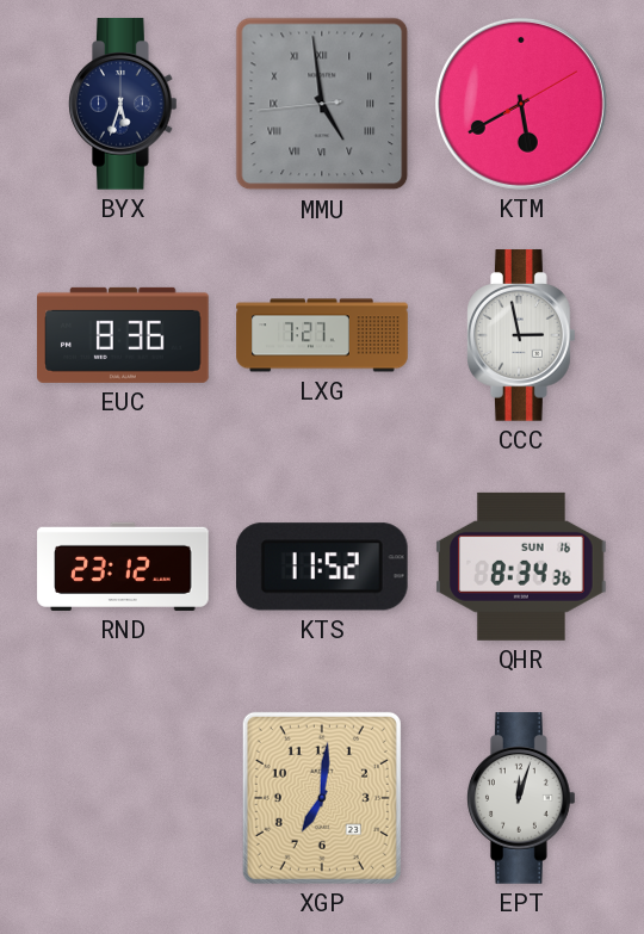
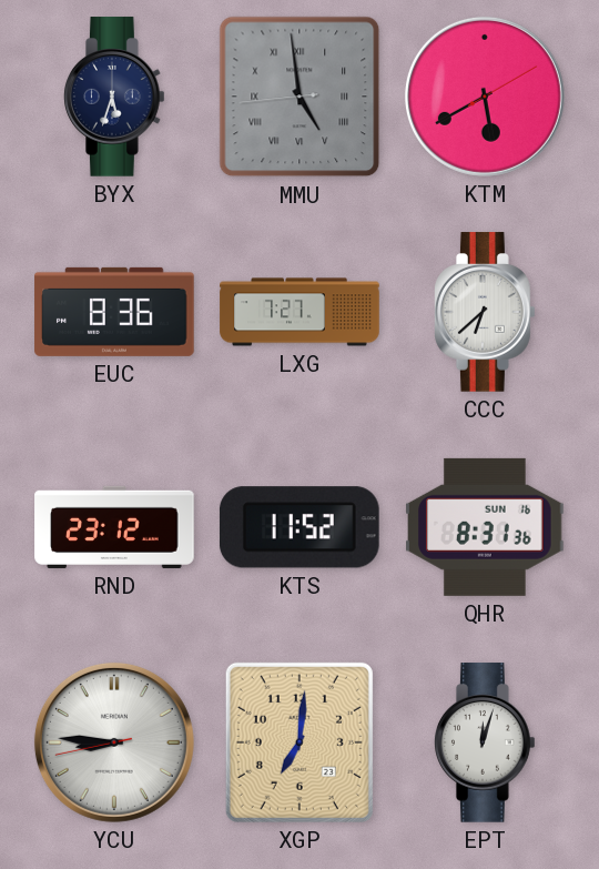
CCC: 2:58 -> 6:38
QHR: 8:34 -> 8:31
YCU: none -> 8:45
